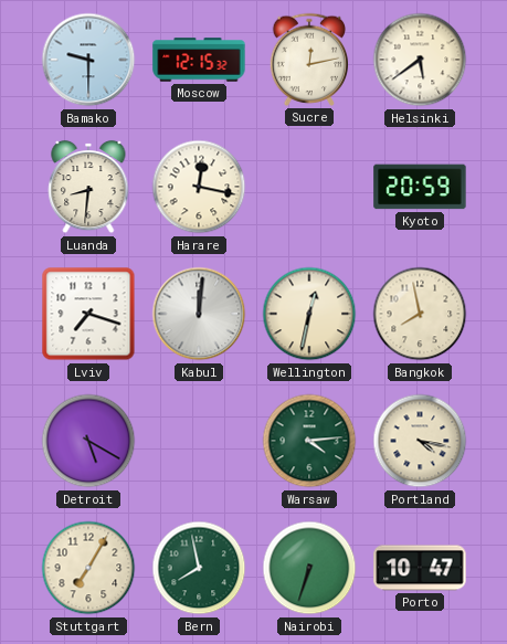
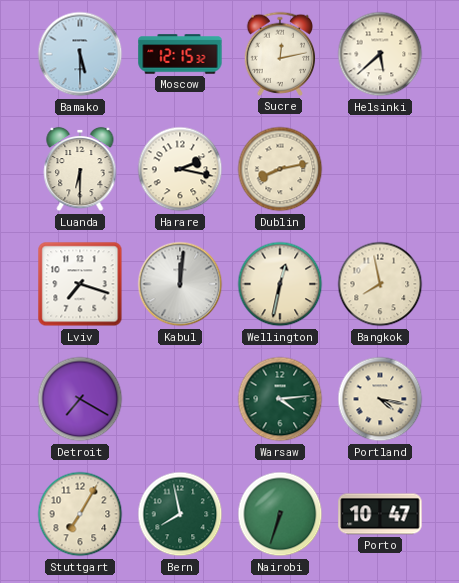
Bamako: 9:30 -> 5:30
Helsinki: 5:39 -> 5:38
Luanda: 8:31 -> 6:30
Harare: 12:17 -> 2:17
Dublin: none -> 8:13
Kyoto: 20:59 -> none
Detroit: 5:20 -> 7:20
